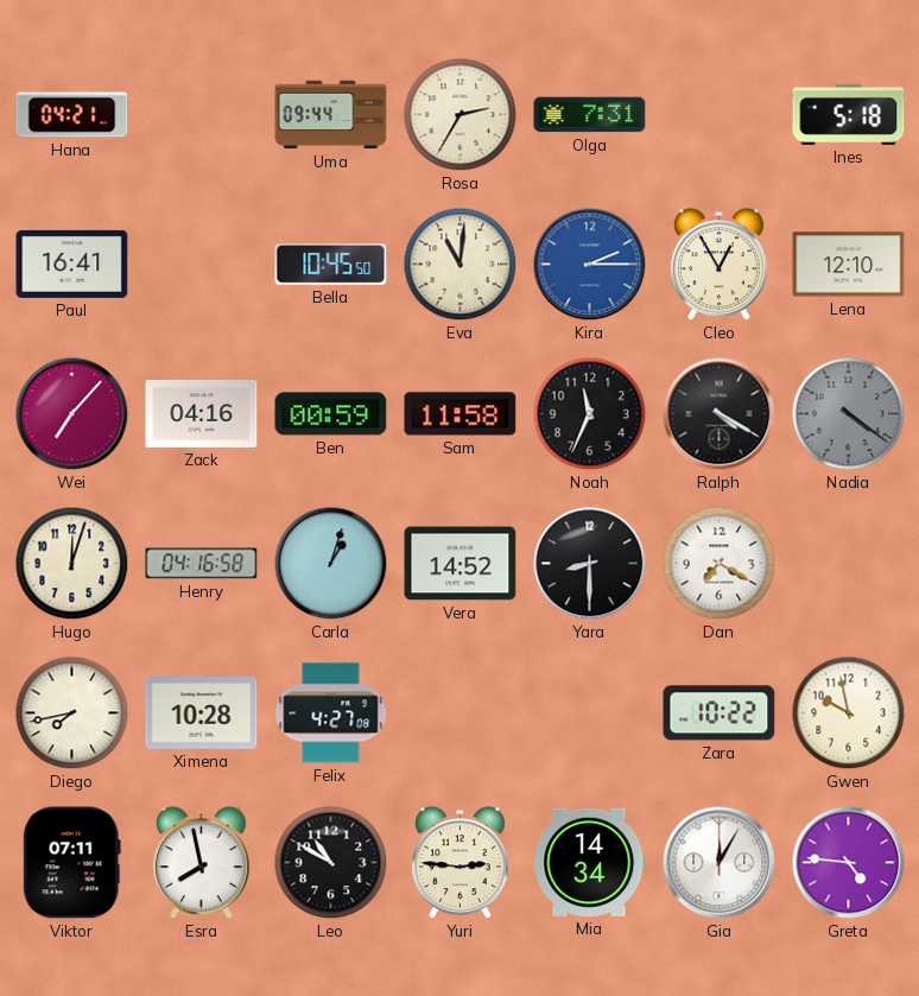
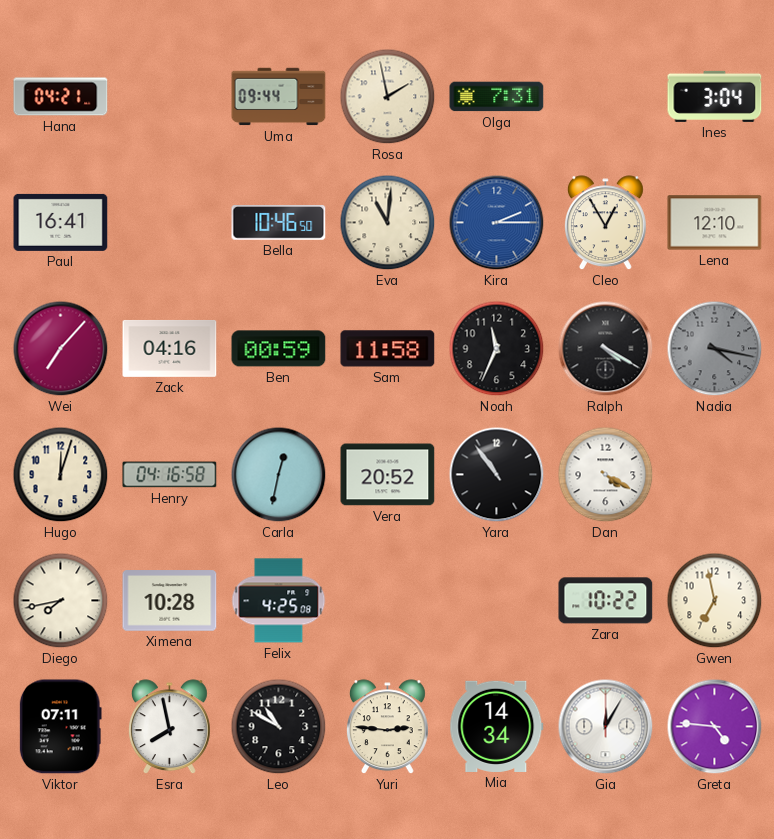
Rosa: 2:35 -> 1:58
Ines: 5:18 -> 3:04
Bella: 10:45 -> 10:46
Nadia: 4:21 -> 4:17
Carla: 1:03 -> 12:32
Vera: 14:52 -> 20:52
Yara: 8:30 -> 10:54
Dan: 7:20 -> 4:20
Felix: 4:27 -> 4:25
Gwen: 9:58 -> 6:58
